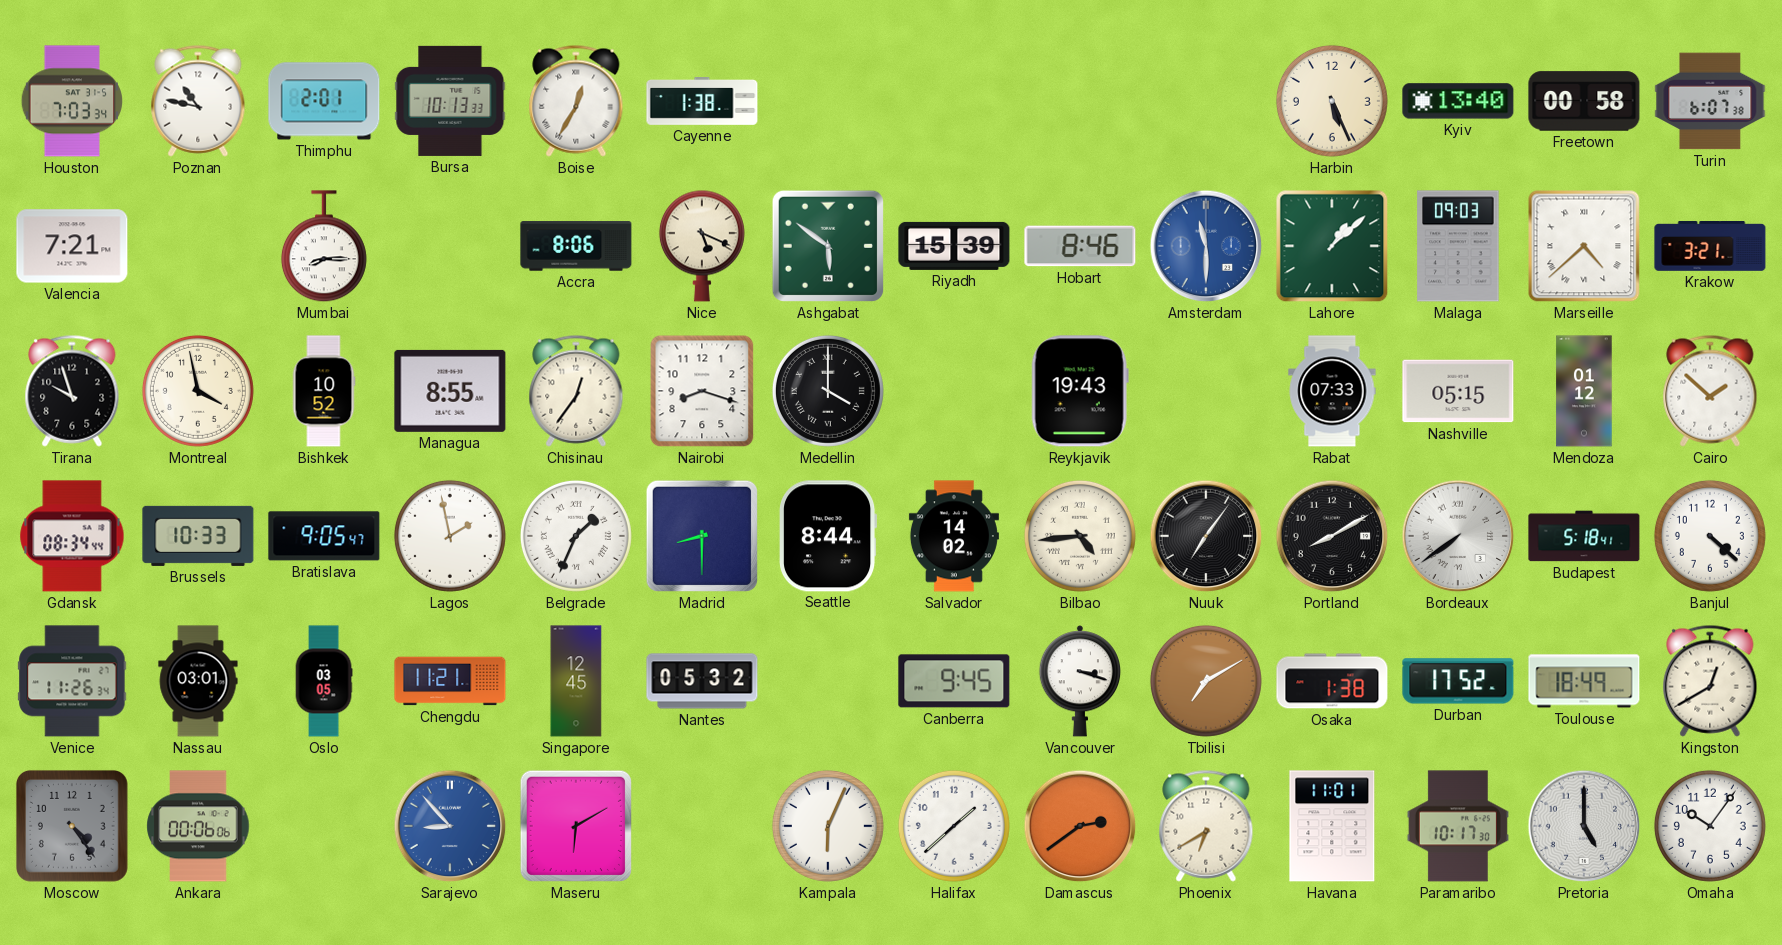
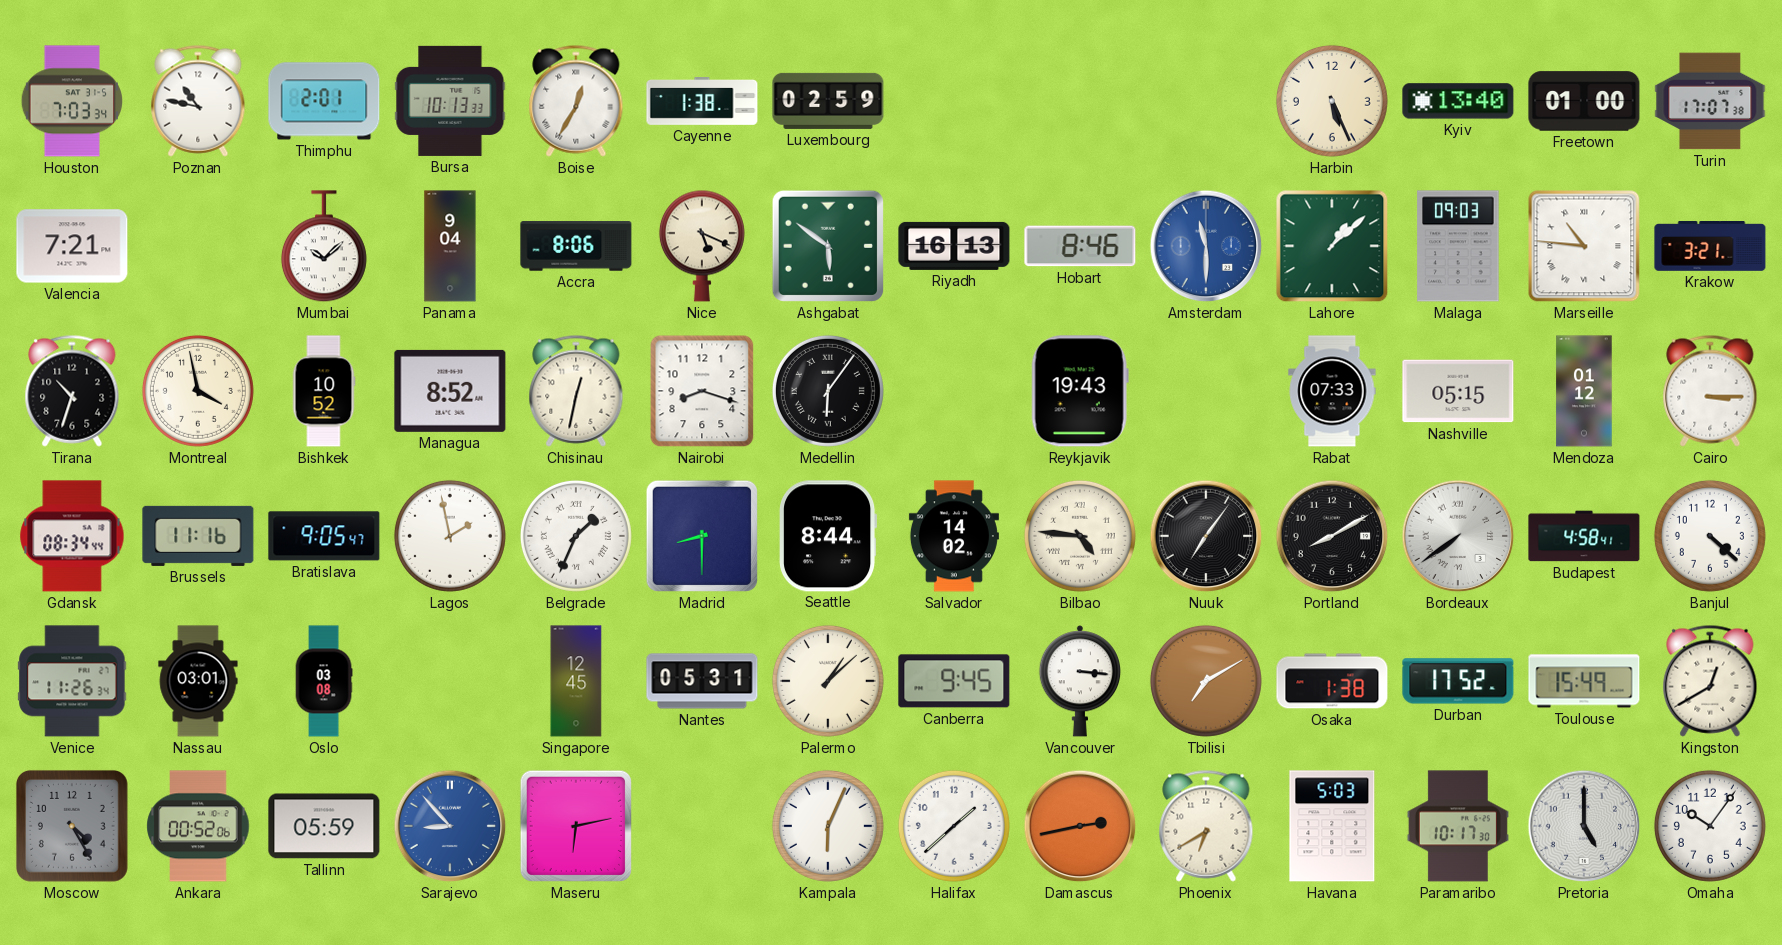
Luxembourg: none -> 02:59
Freetown: 00:58 -> 01:00
Turin: 6:07 -> 17:07
Mumbai: 8:15 -> 10:08
Panama: none -> 9:04
Riyadh: 15:39 -> 16:13
Marseille: 4:38 -> 10:46
Tirana: 9:57 -> 10:33
Managua: 8:55 -> 8:52
Chisinau: 12:36 -> 12:32
Medellin: 4:00 -> 6:06
Cairo: 1:52 -> 3:15
Brussels: 10:33 -> 11:16
Bilbao: 4:44 -> 4:46
Budapest: 5:18 -> 4:58
Oslo: 03:05 -> 03:08
Chengdu: 11:21 -> none
Nantes: 05:32 -> 05:31
Palermo: none -> 1:08
Vancouver: 3:18 -> 3:16
Toulouse: 18:49 -> 15:49
Moscow: 4:24 -> 4:25
Ankara: 00:06 -> 00:52
Tallinn: none -> 05:59
Maseru: 6:10 -> 6:13
Damascus: 2:39 -> 2:43
Havana: 11:01 -> 5:03
